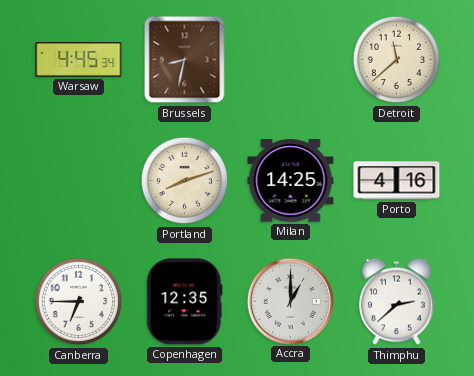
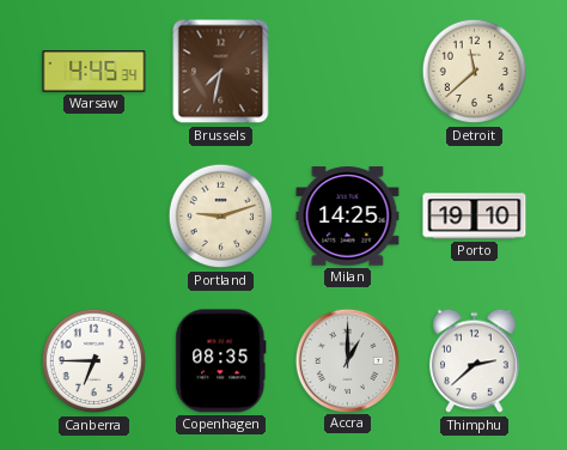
Brussels: 8:32 -> 7:32
Portland: 8:12 -> 9:12
Porto: 4:16 -> 19:10
Copenhagen: 12:35 -> 08:35
